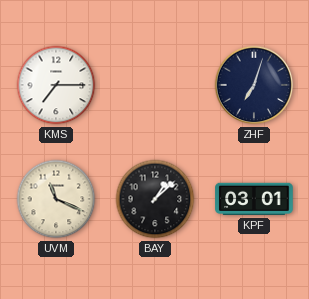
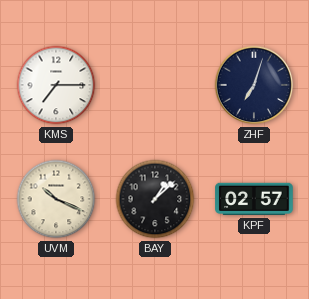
UVM: 11:19 -> 10:19
KPF: 03:01 -> 02:57
